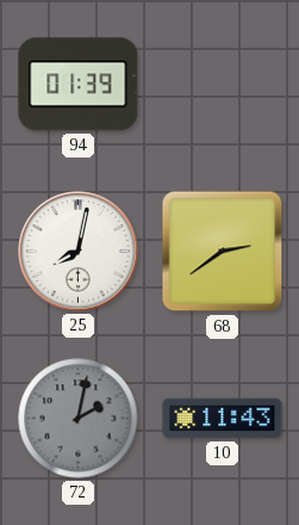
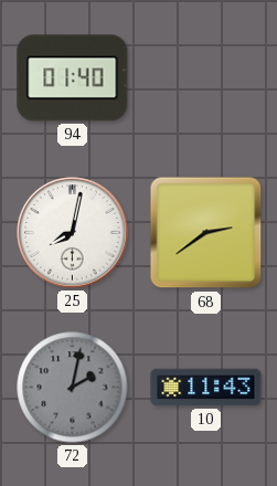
94: 01:39 -> 01:40
